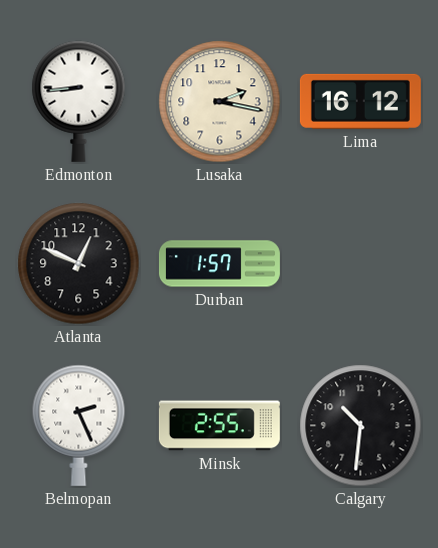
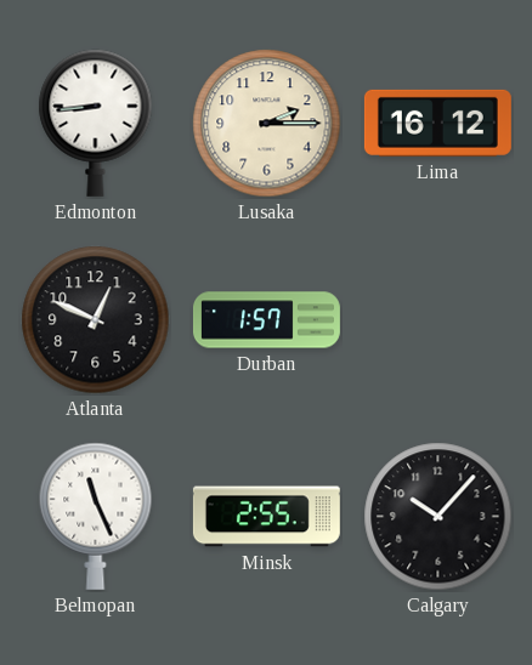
Lusaka: 2:17 -> 2:15
Belmopan: 2:26 -> 11:26
Calgary: 10:31 -> 10:07
